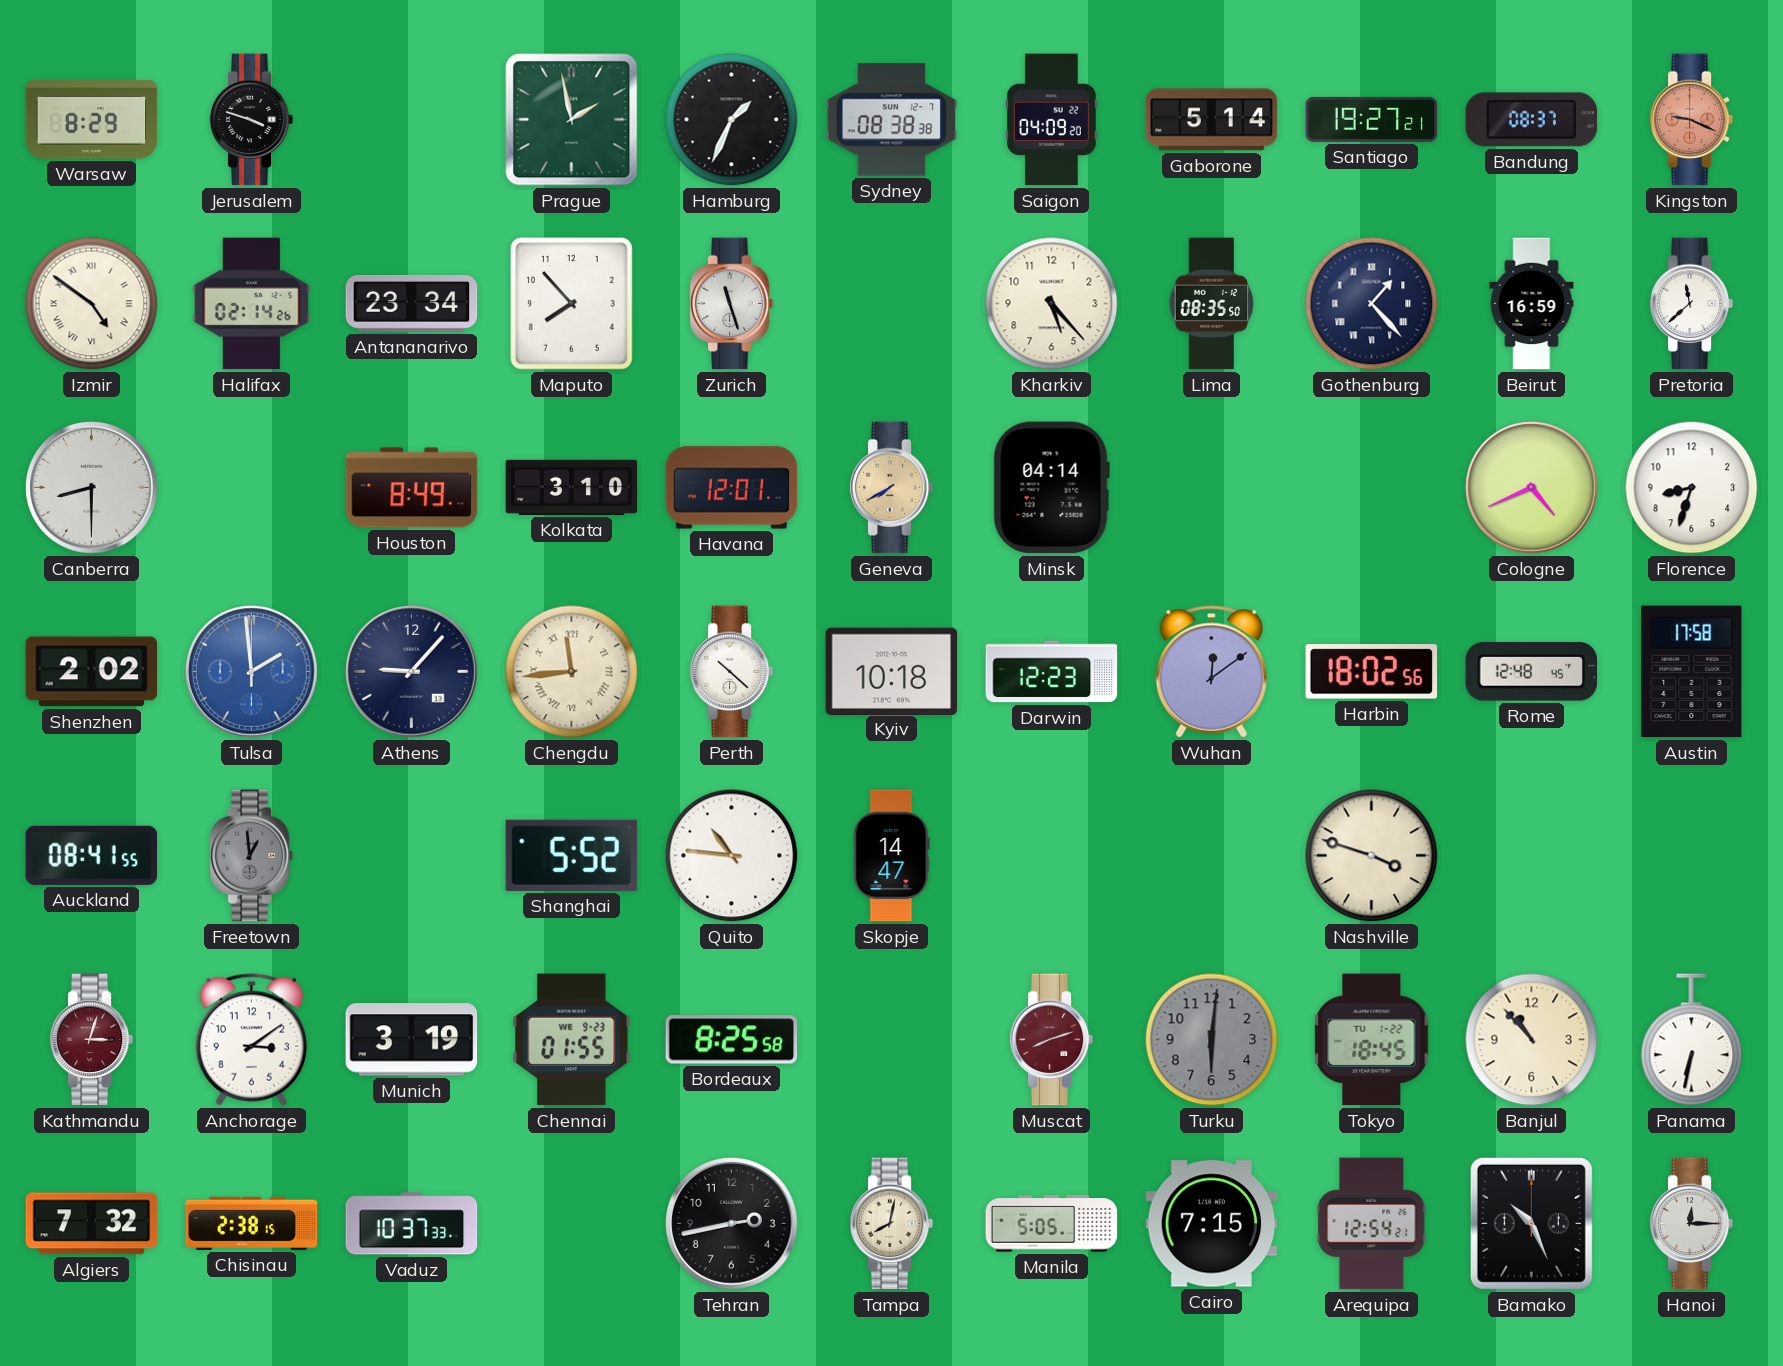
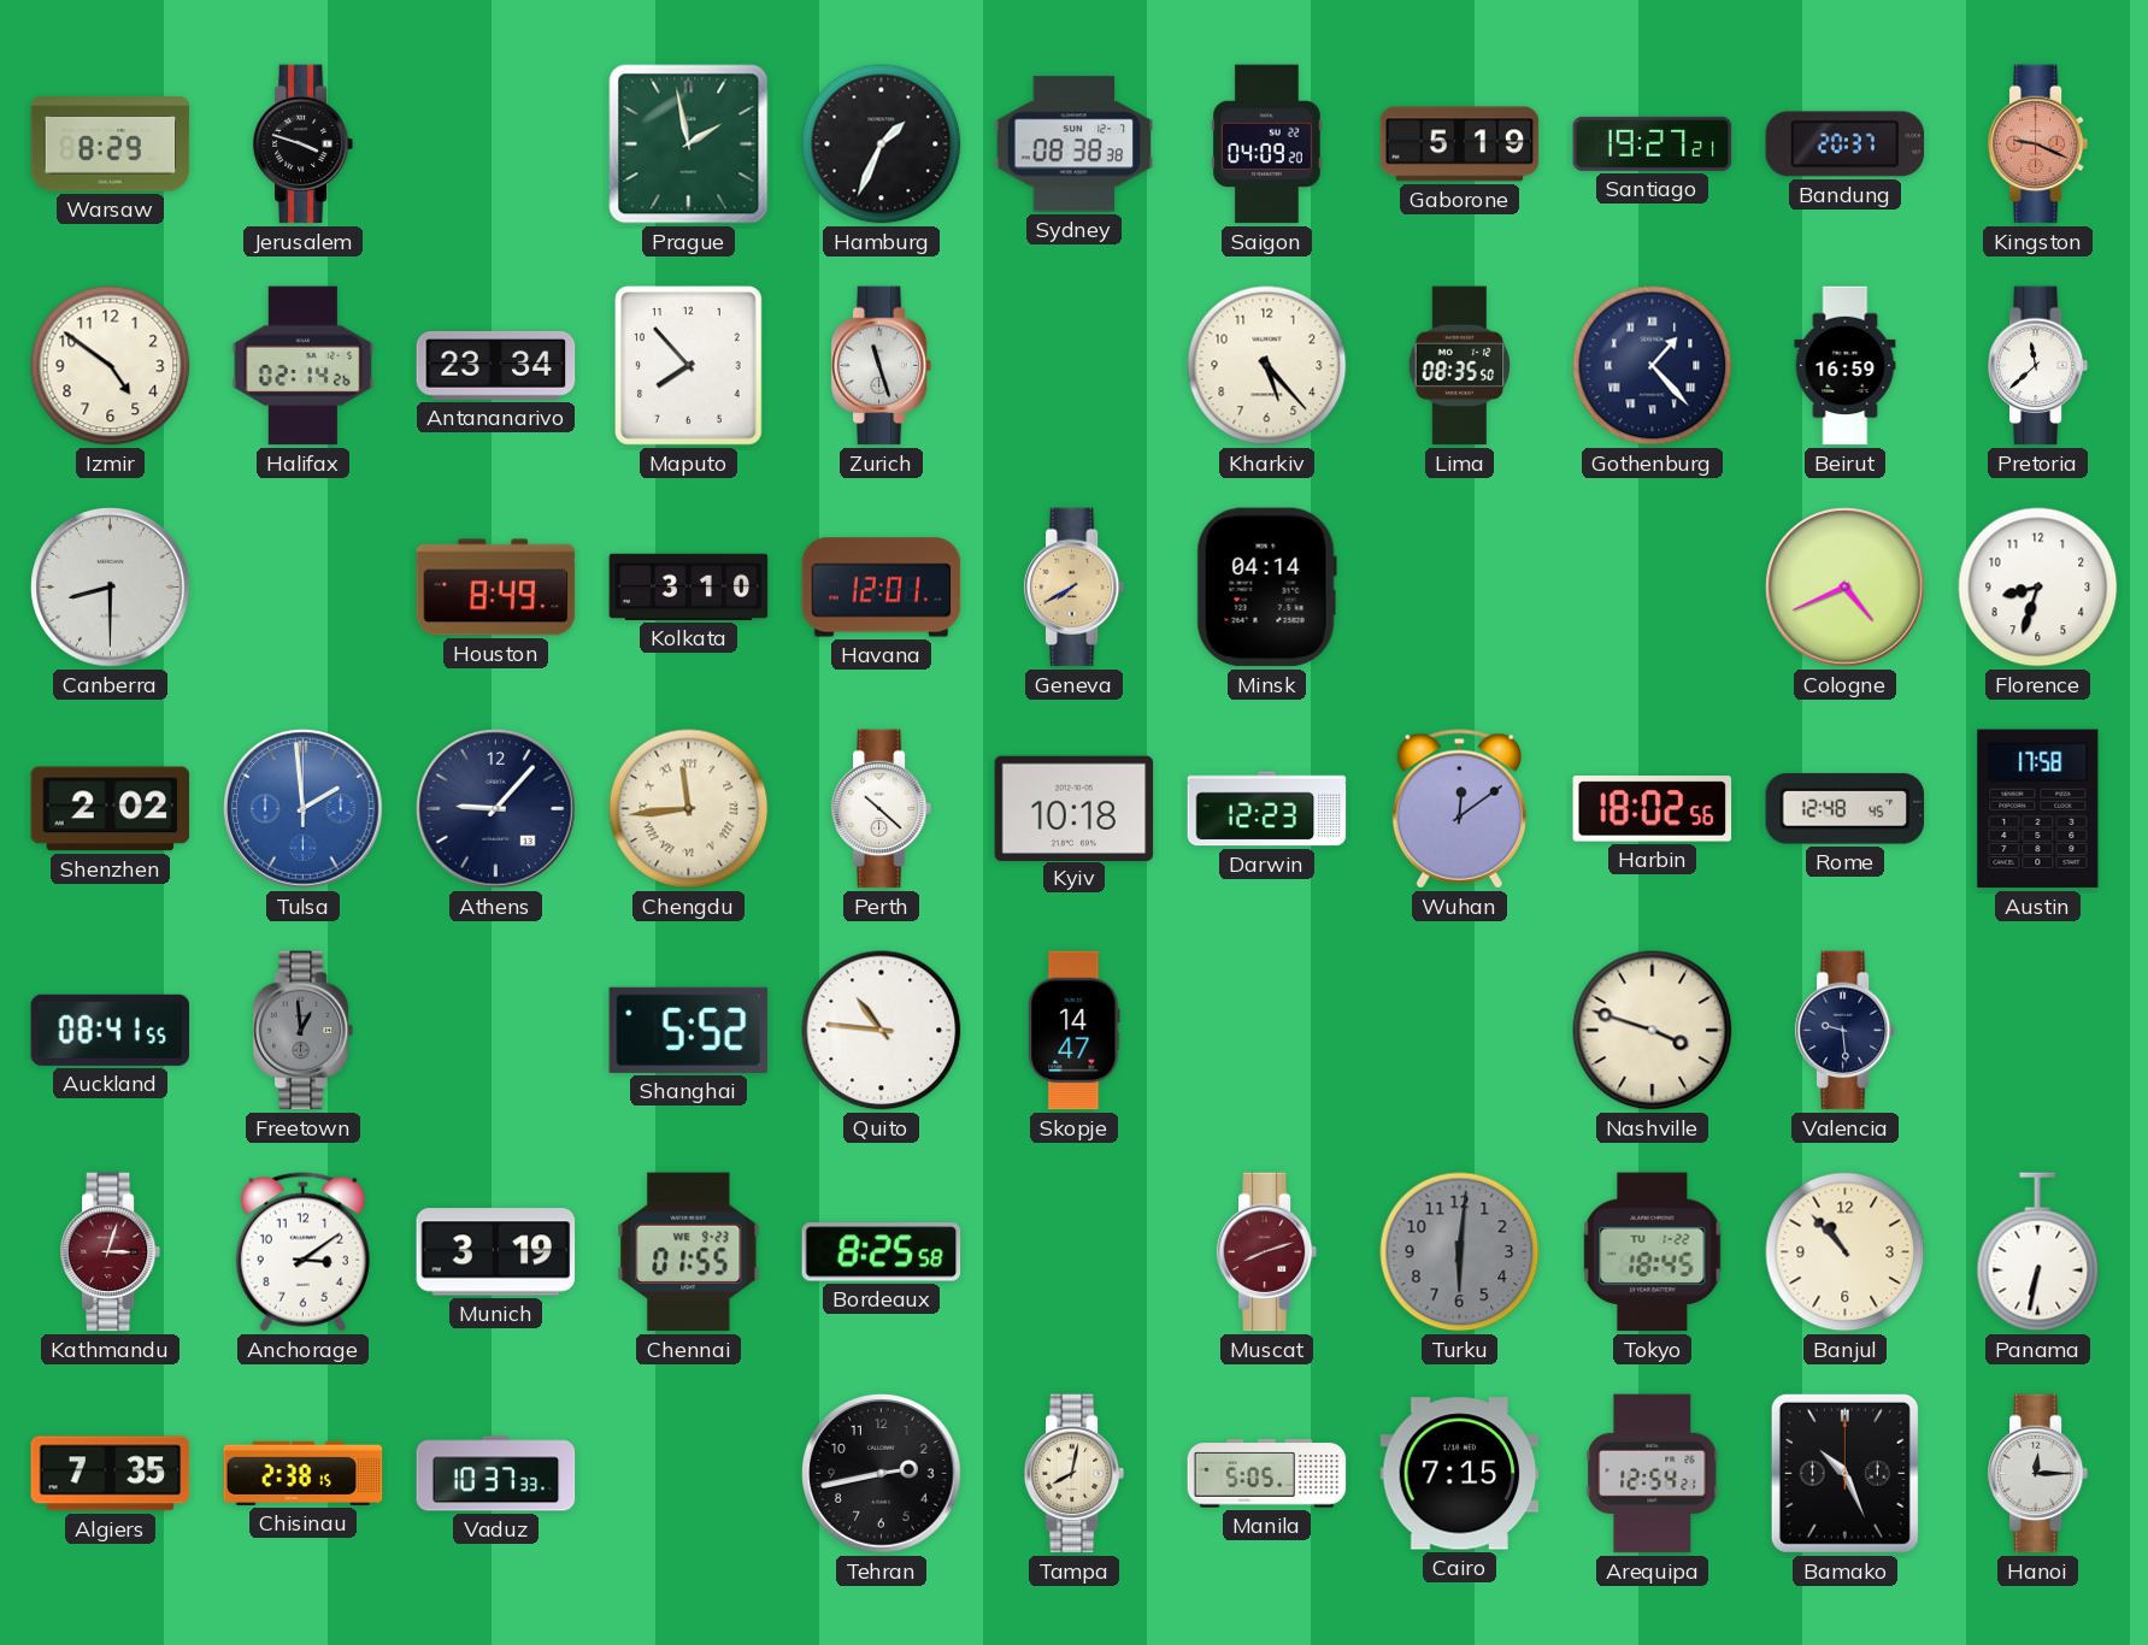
Gaborone: 5:14 -> 5:19
Bandung: 08:37 -> 20:37
Izmir numerals: Roman -> Arabic
Valencia: none -> 9:29
Algiers: 7:32 -> 7:35
